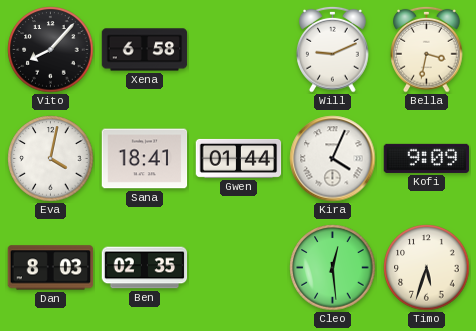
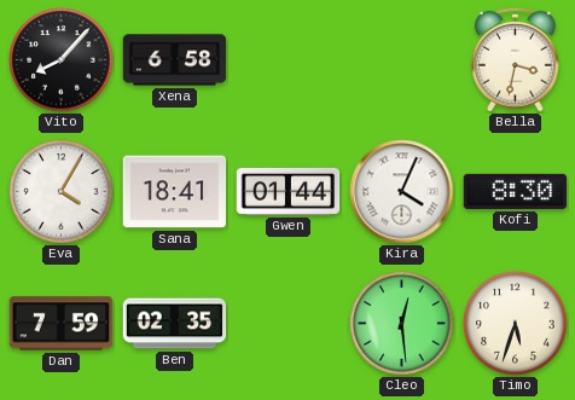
Will: 9:11 -> none
Eva: 4:02 -> 4:05
Kofi: 9:09 -> 8:30
Dan: 8:03 -> 7:59
